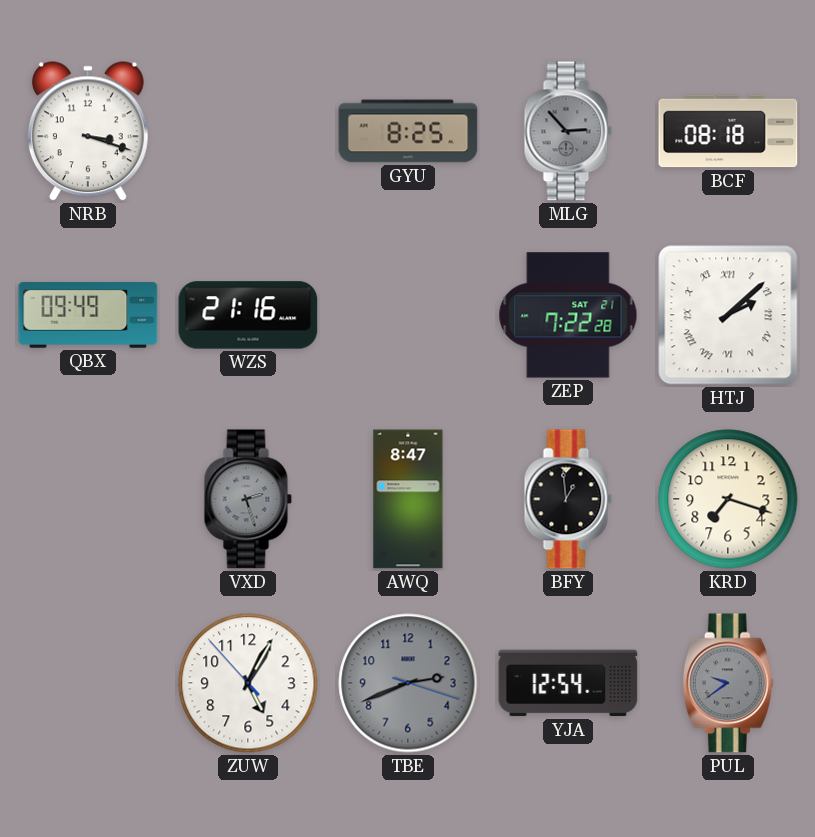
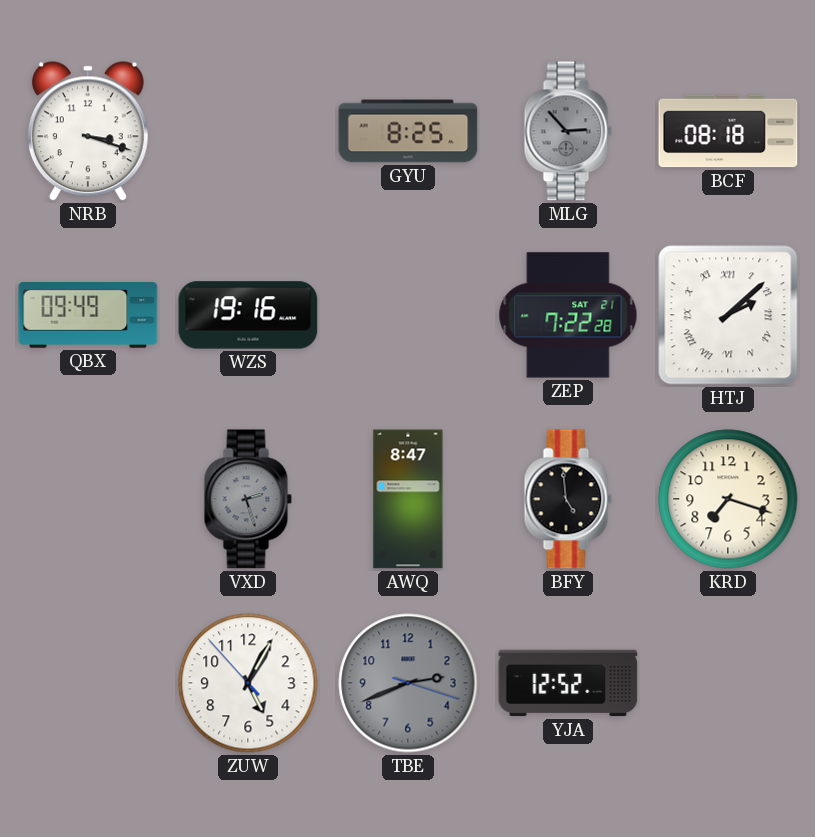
WZS: 21:16 -> 19:16
BFY: 12:59 -> 4:59
YJA: 12:54 -> 12:52
PUL: 9:39 -> none
